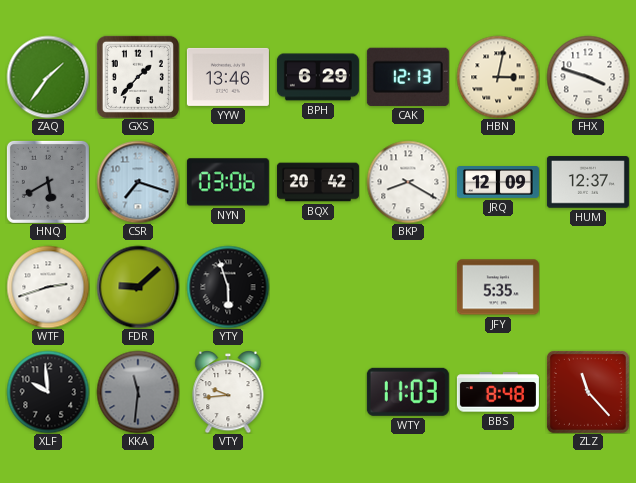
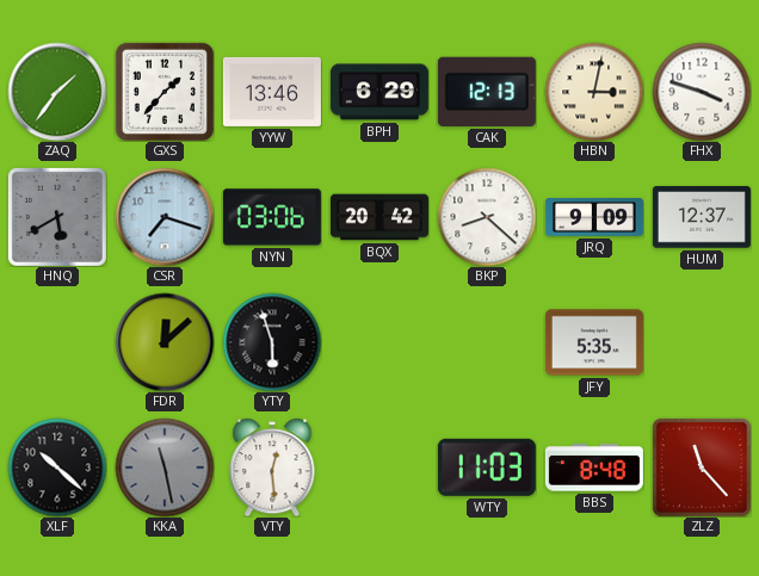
BKP: 8:20 -> 8:22
JRQ: 12:09 -> 9:09
WTF: 2:42 -> none
FDR: 9:08 -> 12:08
XLF: 9:59 -> 10:22
KKA: 11:31 -> 11:28
VTY: 9:44 -> 12:29
